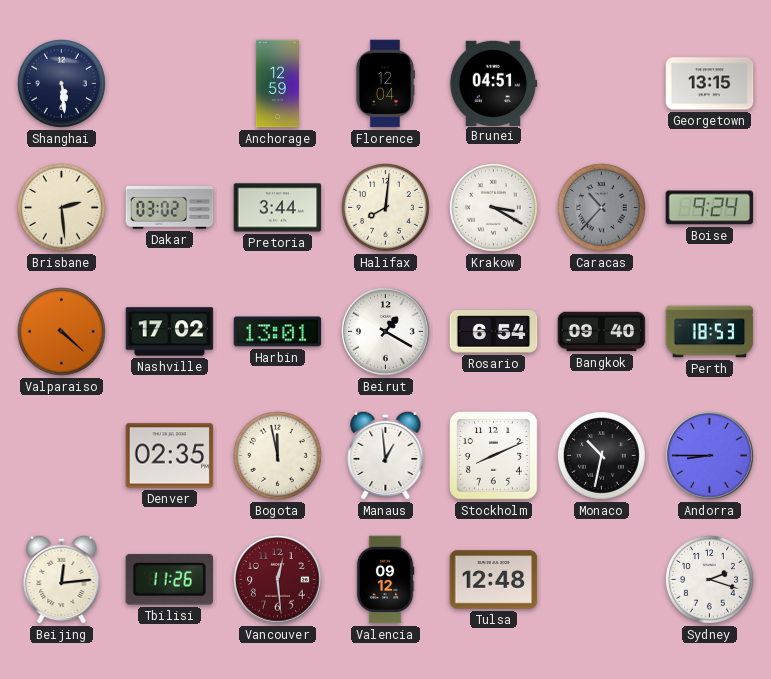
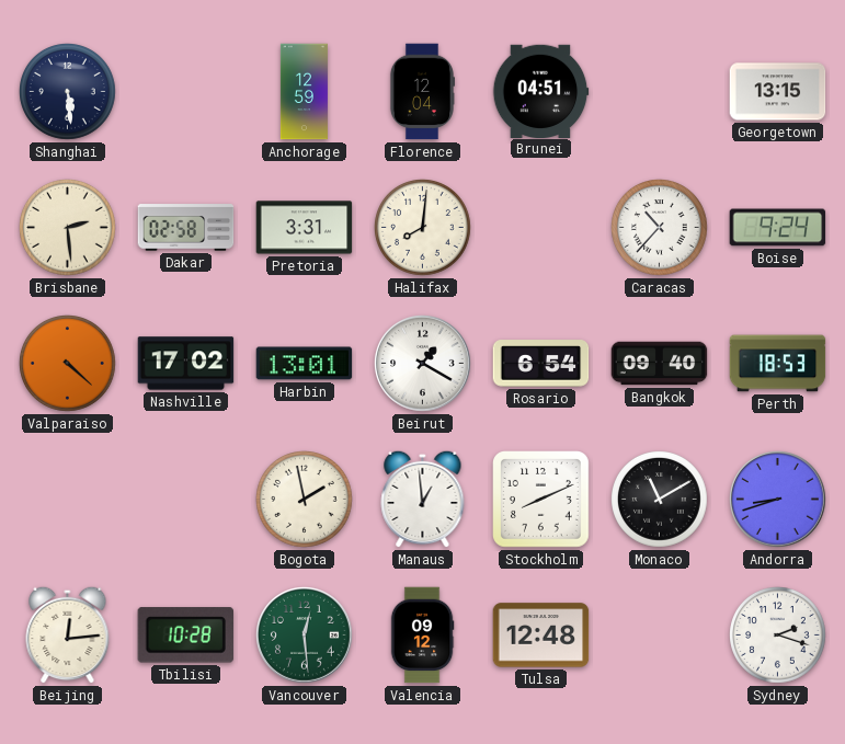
Dakar: 03:02 -> 02:58
Pretoria: 3:44 -> 3:31
Krakow: 3:20 -> none
Caracas dial: grey -> white
Denver: 02:35 -> none
Bogota: 11:58 -> 1:58
Monaco: 10:32 -> 11:10
Andorra: 8:45 -> 8:42
Tbilisi: 11:26 -> 10:28
Vancouver dial: burgundy -> green
